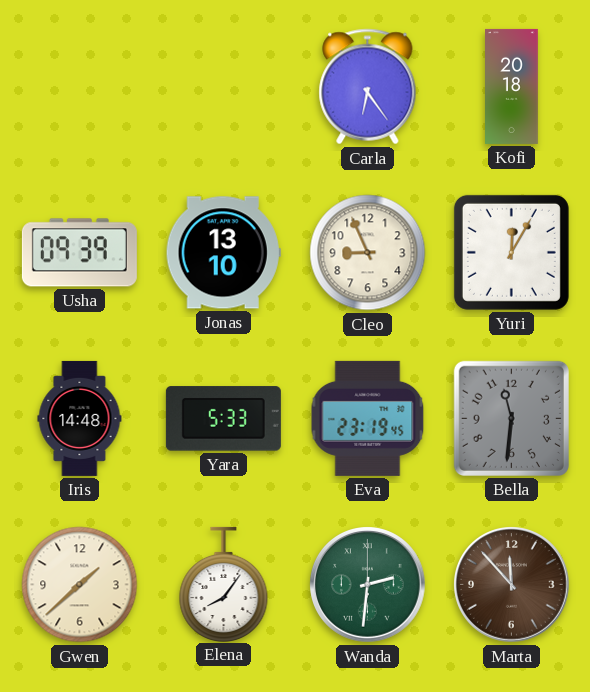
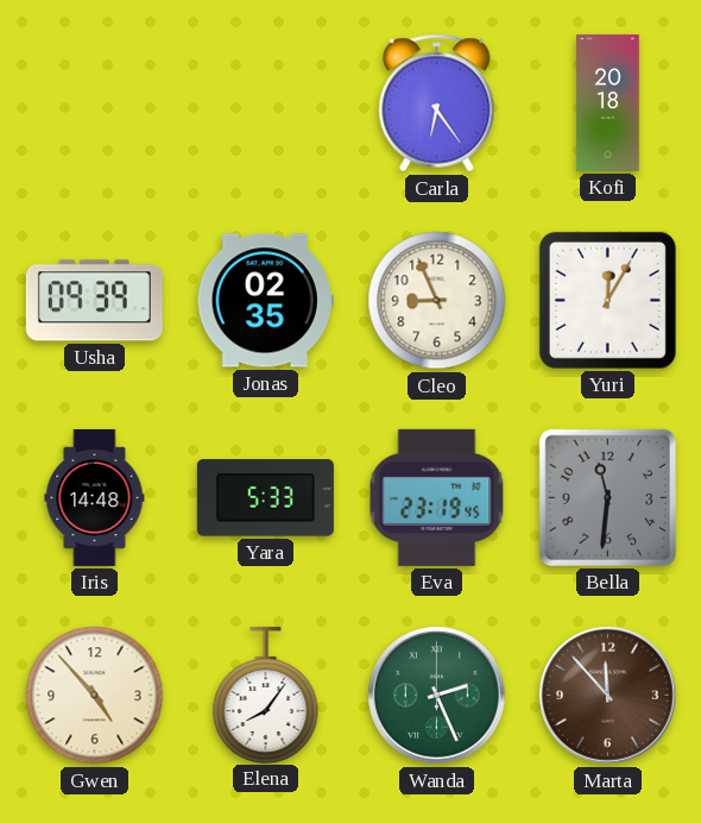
Jonas: 13:10 -> 02:35
Gwen: 1:38 -> 4:53
Wanda: 2:31 -> 2:26
